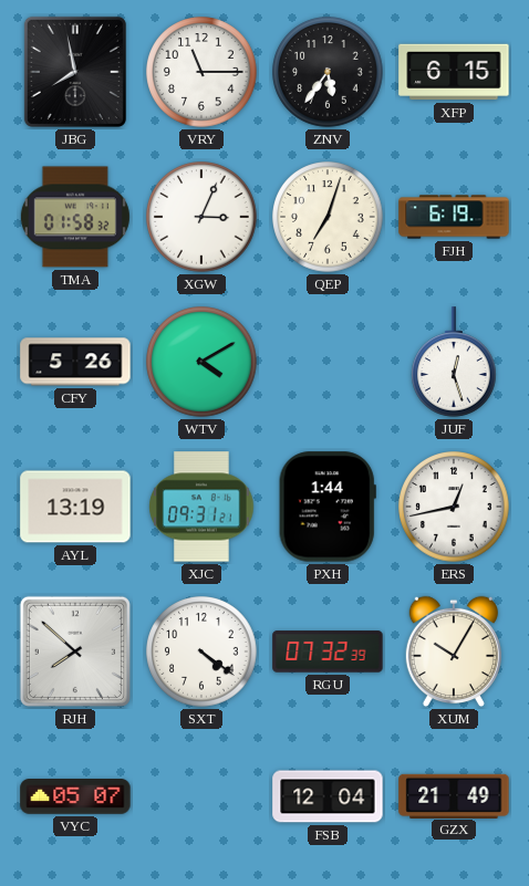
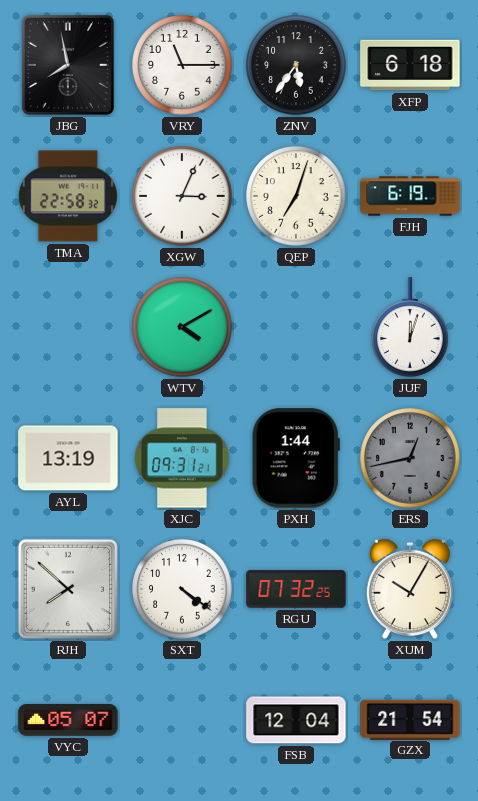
XFP: 6:15 -> 6:18
TMA: 01:58 -> 22:58
CFY: 5:26 -> none
JUF: 12:27 -> 12:03
ERS dial: white -> grey
RGU: 07:32:39 -> 07:32:25
GZX: 21:49 -> 21:54
